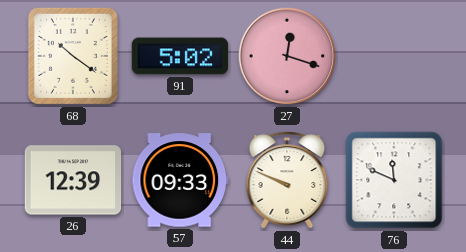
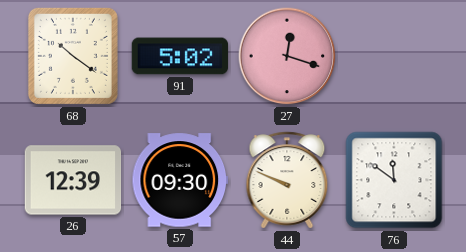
57: 09:33 -> 09:30
76: 11:49 -> 11:51
